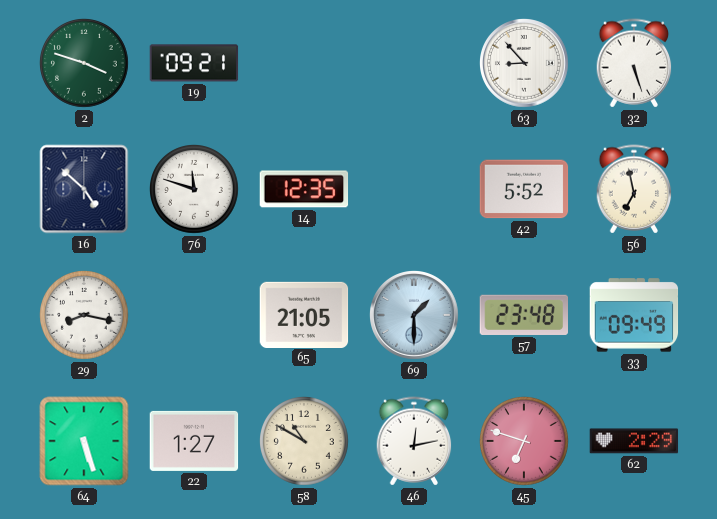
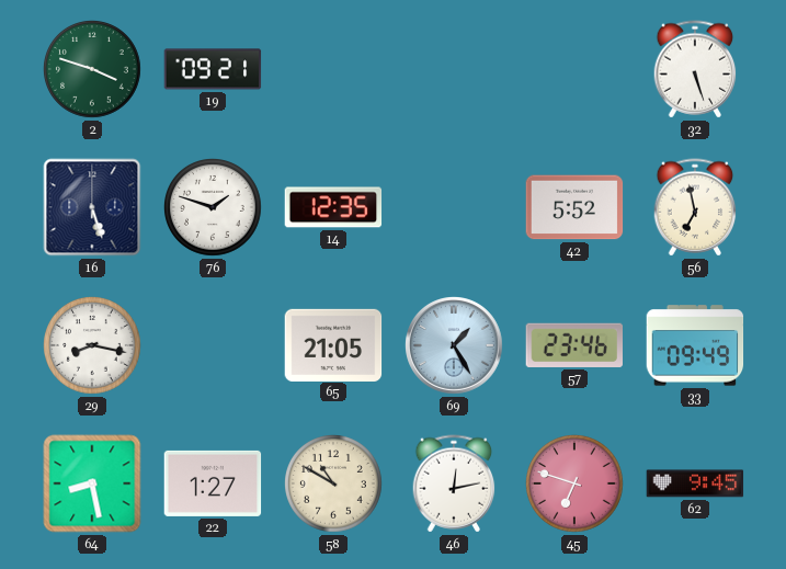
63: 8:53 -> none
16: 4:52 -> 5:27
76: 11:48 -> 1:48
69: 1:30 -> 1:25
57: 23:48 -> 23:46
64: 5:27 -> 8:28
62: 2:29 -> 9:45
